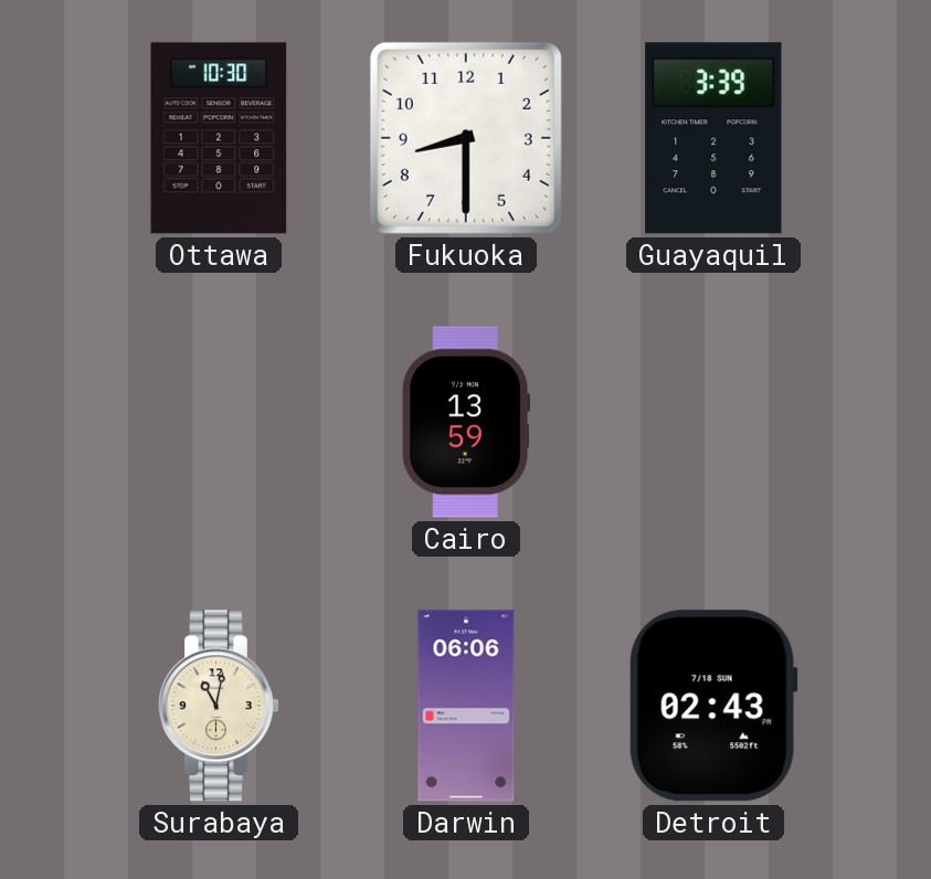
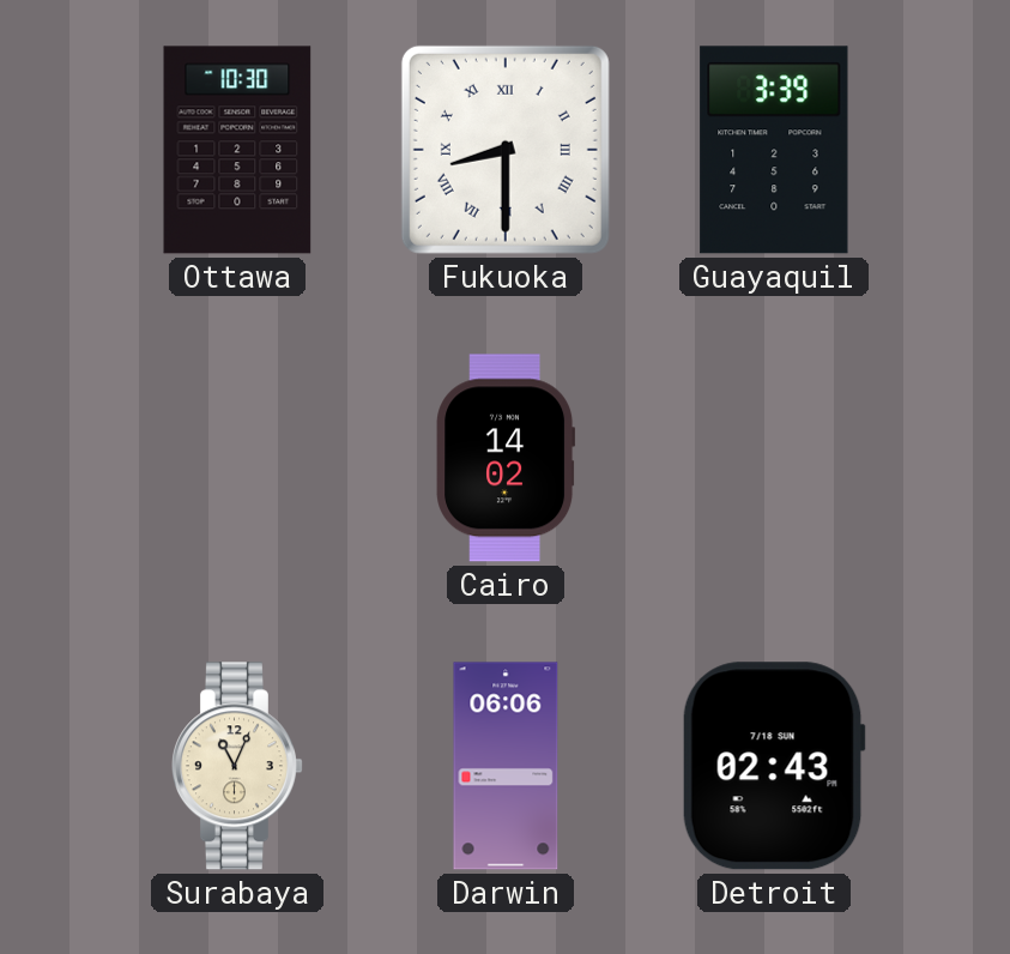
Fukuoka numerals: Arabic -> Roman
Cairo: 13:59 -> 14:02
Surabaya: 11:02 -> 11:04
